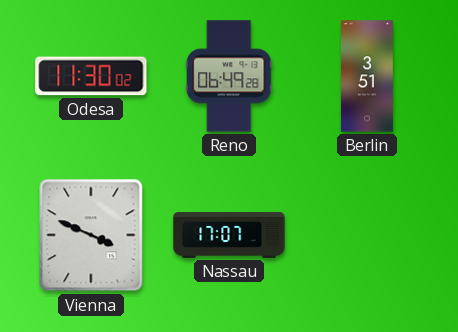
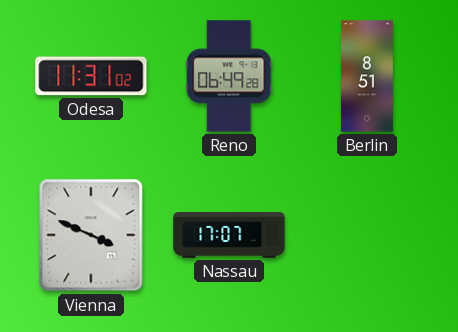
Odesa: 11:30 -> 11:31
Berlin: 3:51 -> 8:51
